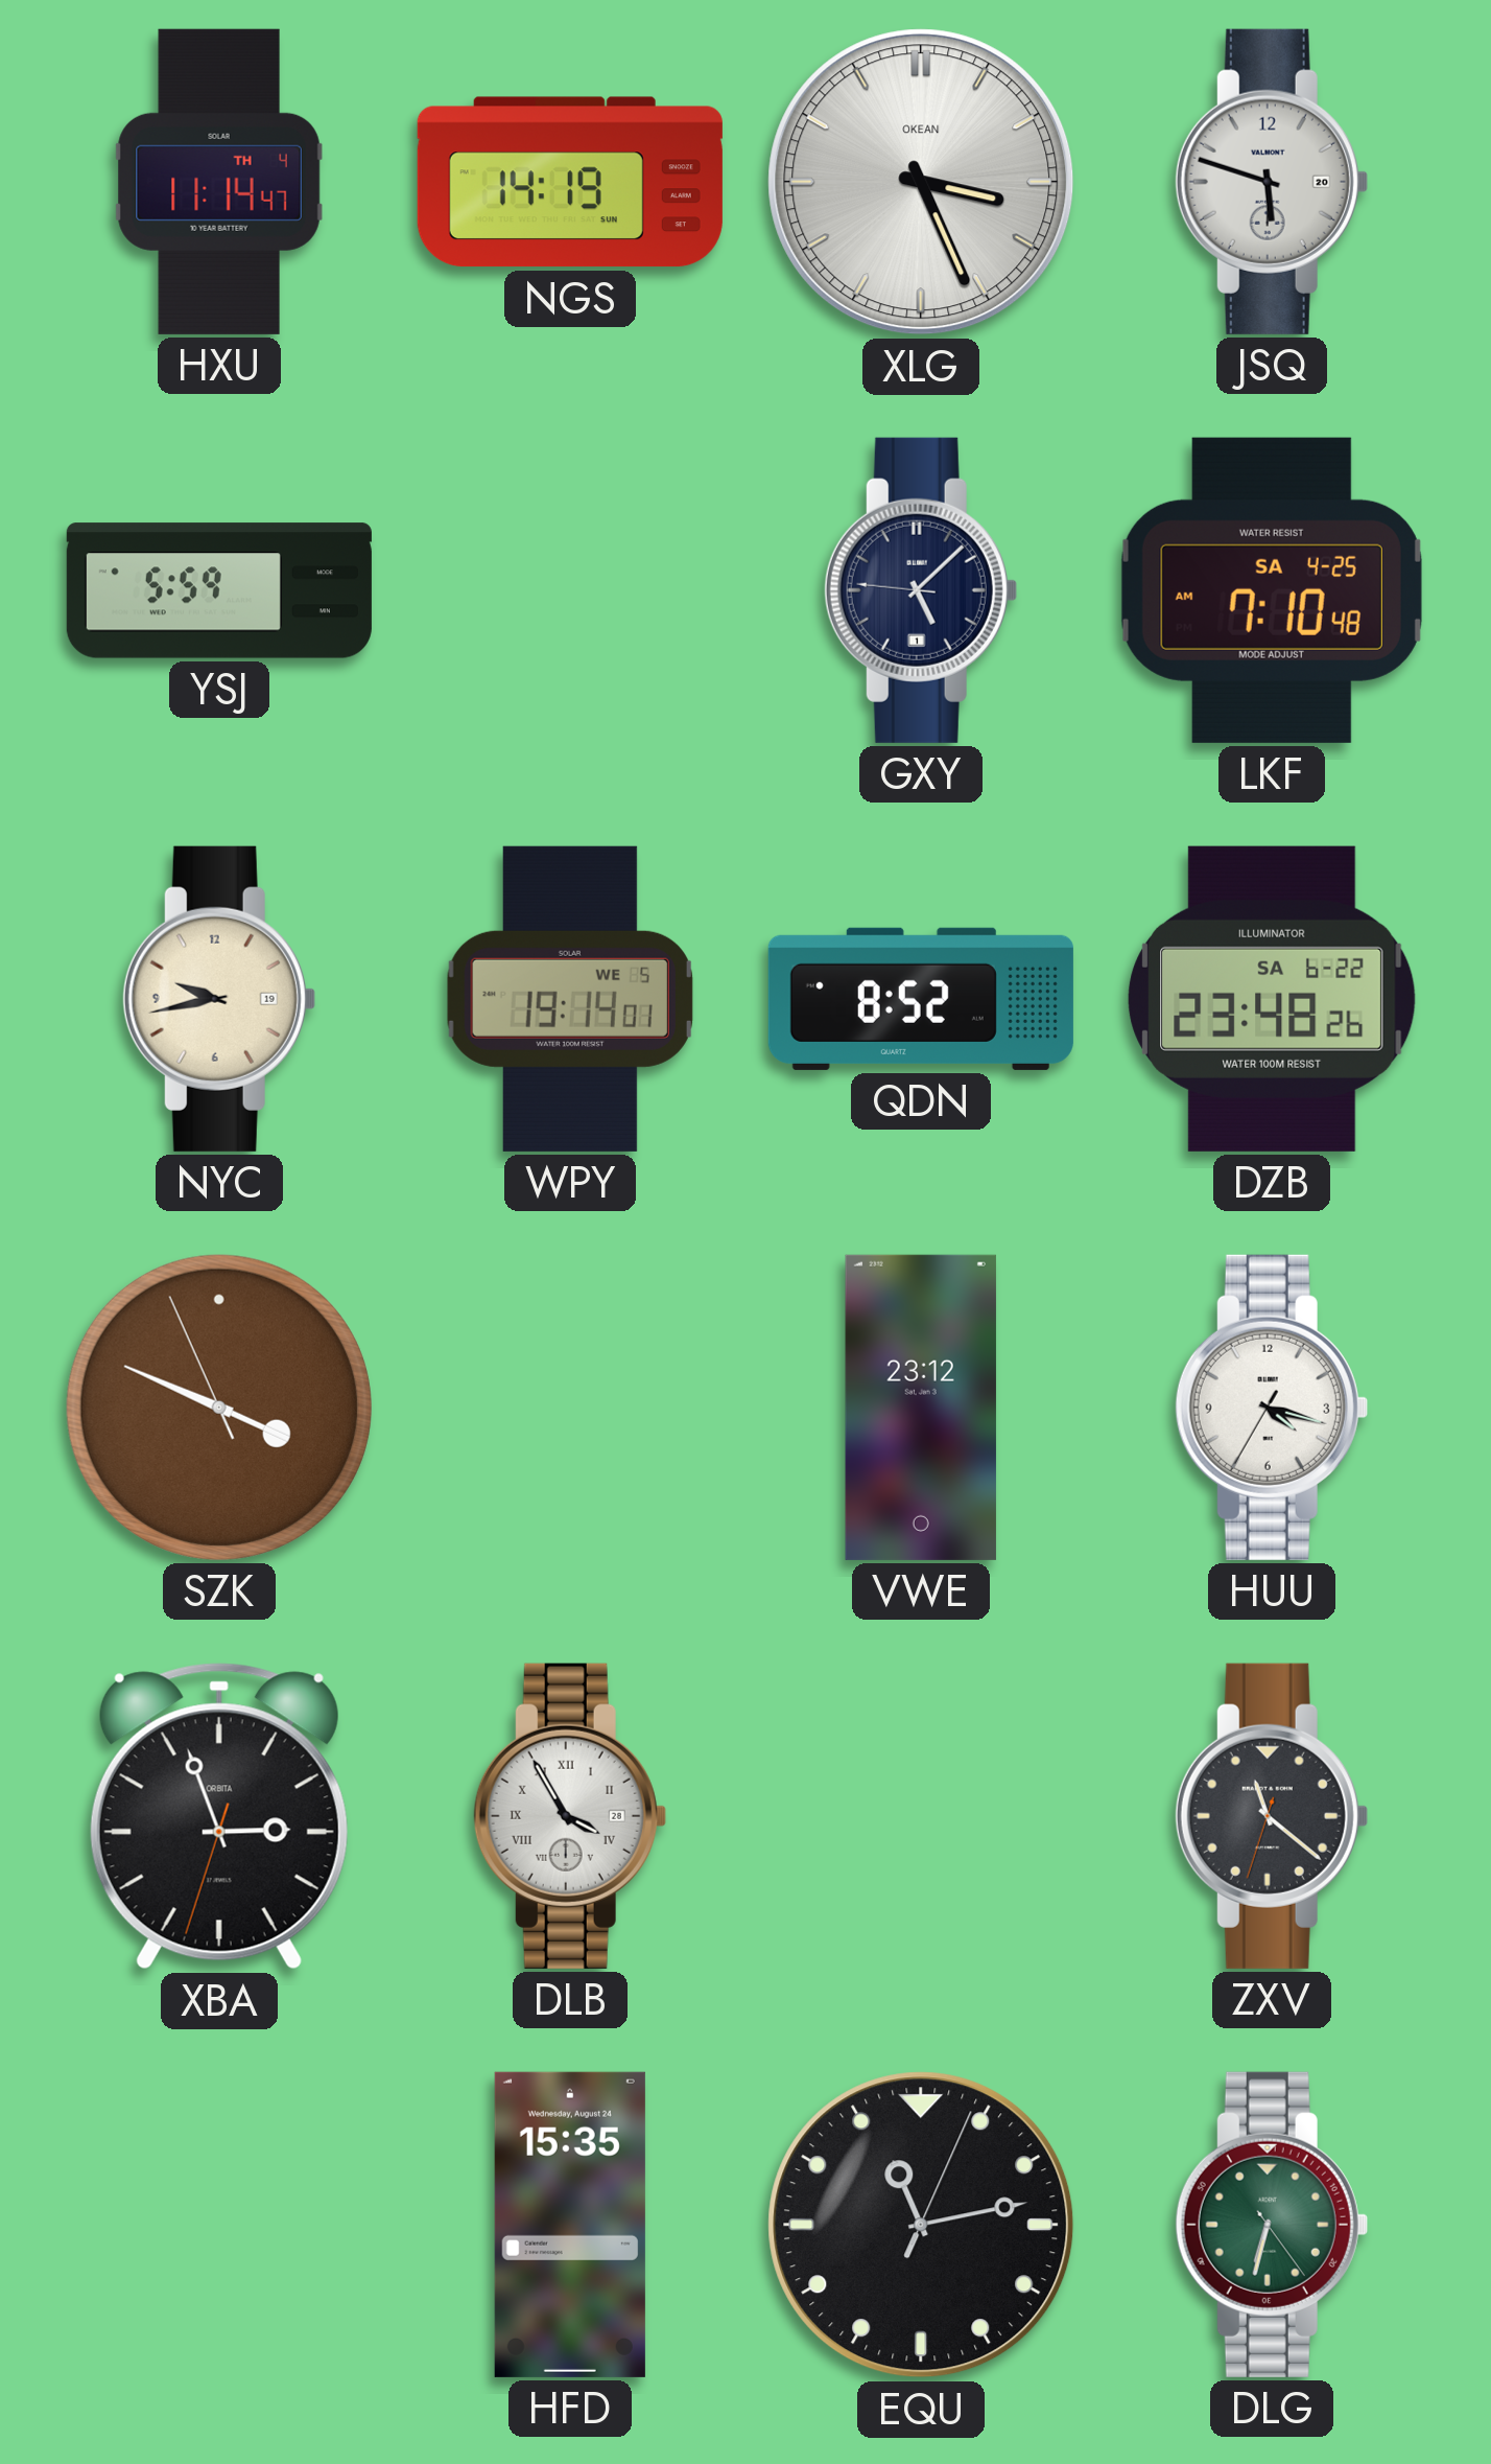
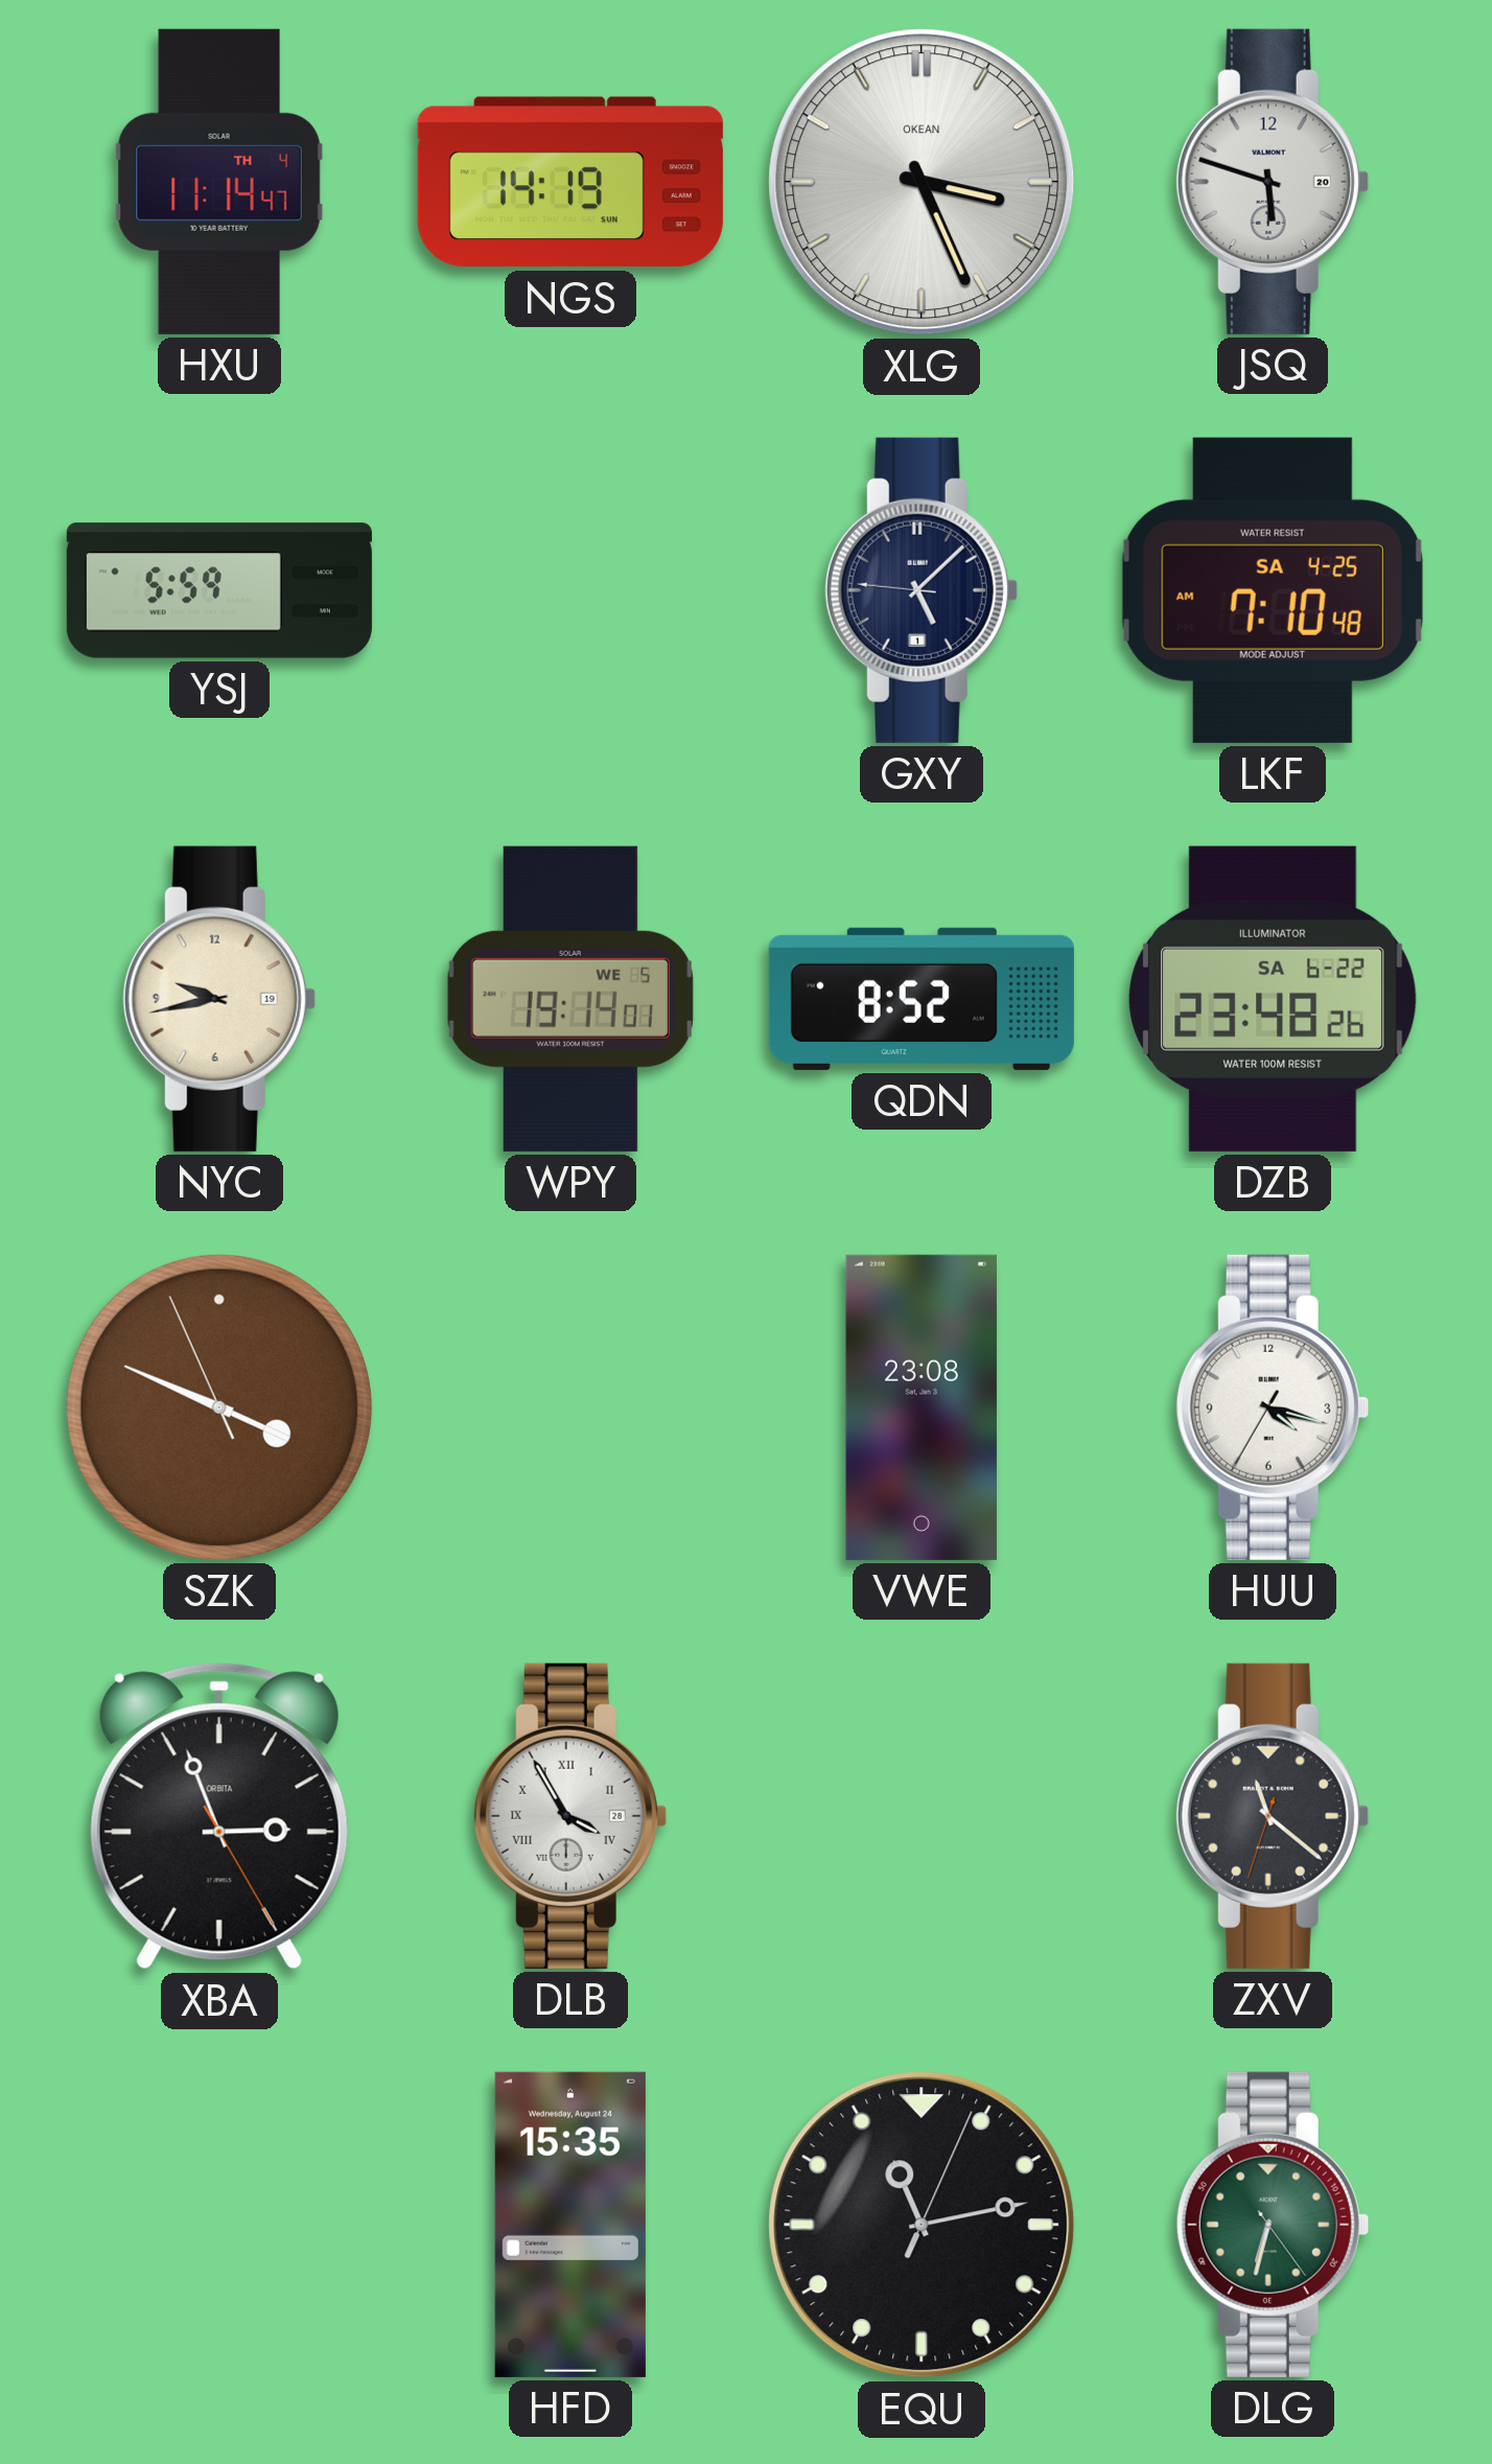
VWE: 23:12 -> 23:08
XBA: 2:56:33 -> 2:56:25
